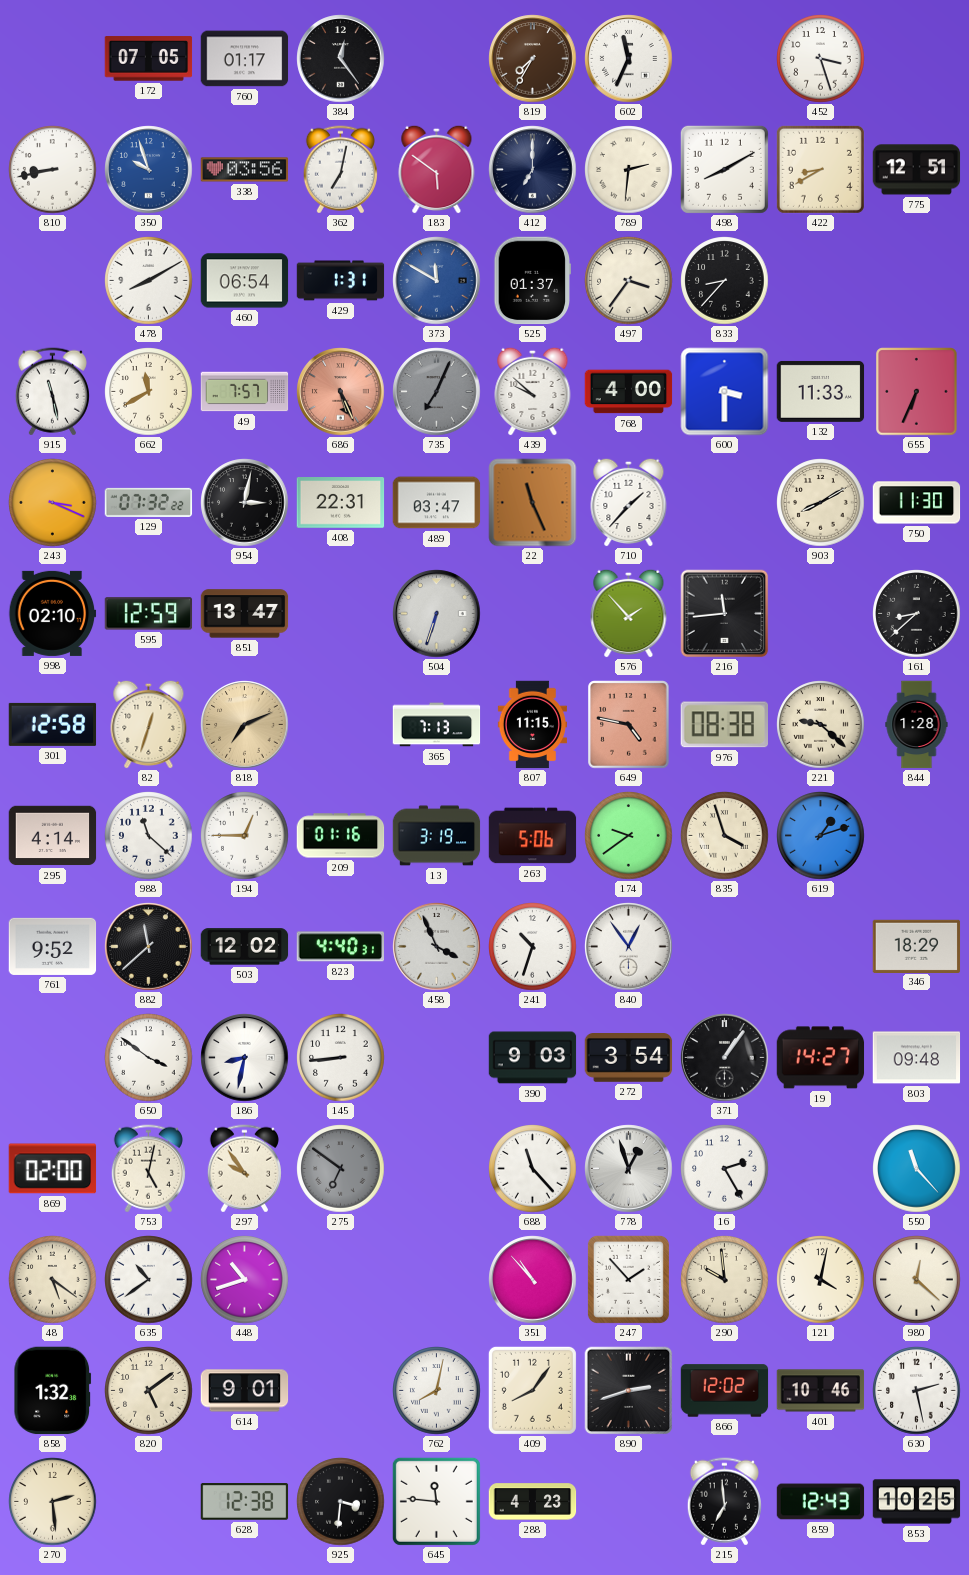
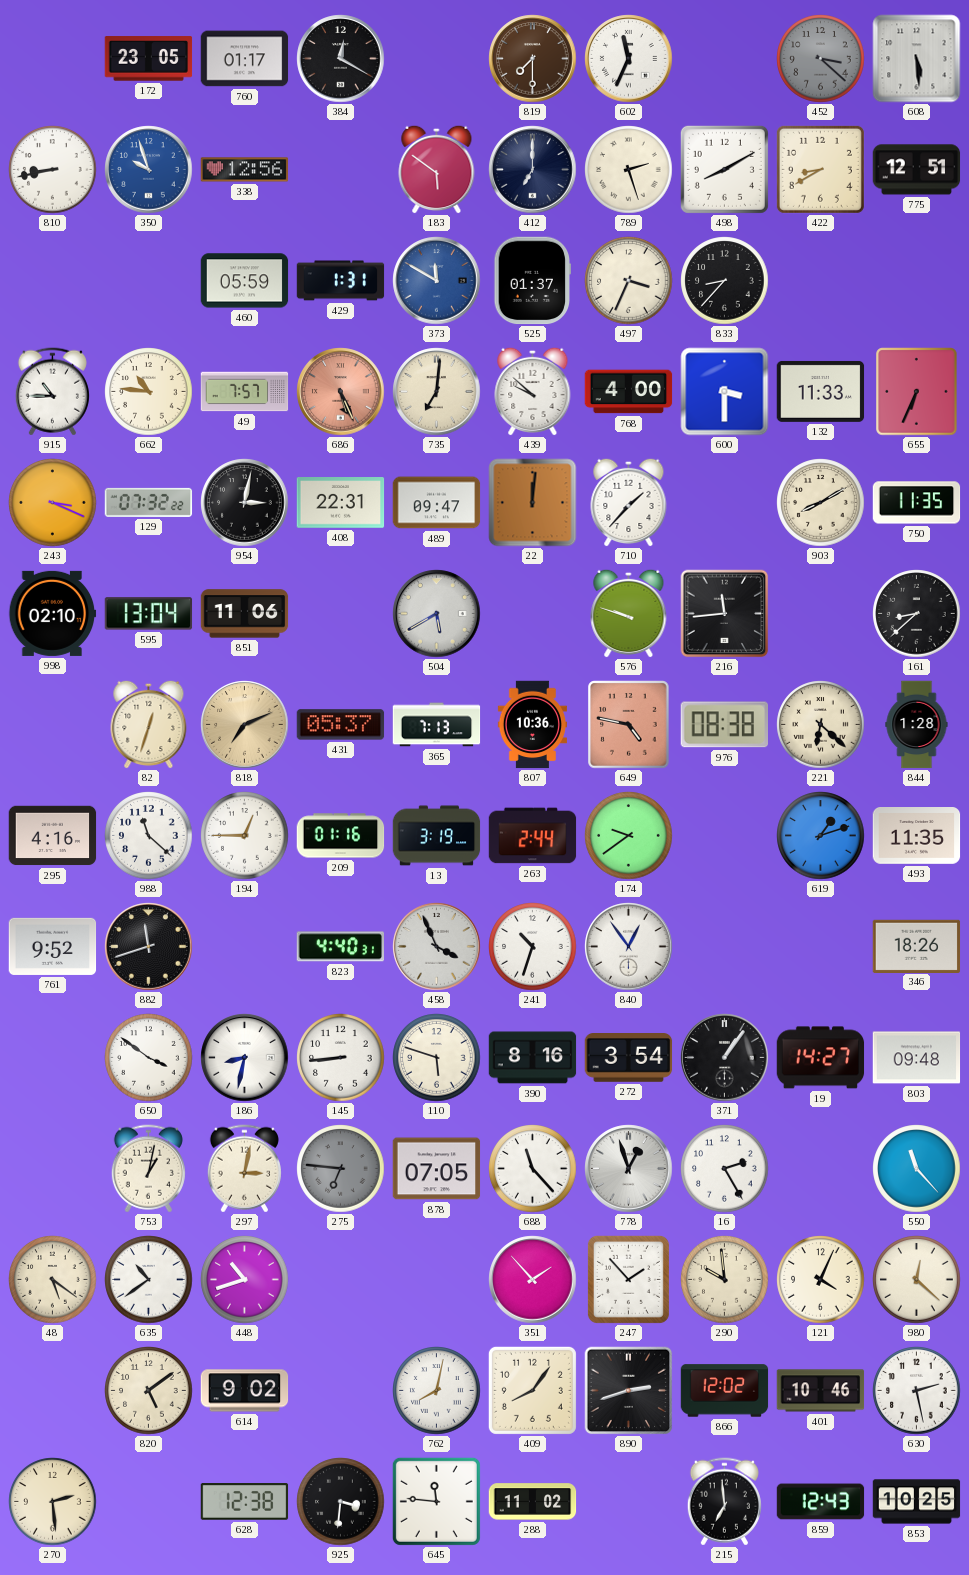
172: 07:05 -> 23:05
384: 12:24 -> 12:20
819: 7:35 -> 7:30
452: 3:27 -> 3:22
452 dial: white -> grey
608: none -> 5:29
338: 03:56 -> 12:56
362: 7:02 -> none
789: 2:31 -> 2:27
478: 8:10 -> none
460: 06:54 -> 05:59
497: 3:36 -> 3:34
915: 11:28 -> 10:45
662: 11:40 -> 10:46
735: 7:04 -> 7:01
735 dial: grey -> cream
489: 03:47 -> 09:47
22: 11:26 -> 12:01
750: 11:30 -> 11:35
595: 12:59 -> 13:04
851: 13:47 -> 11:06
504: 6:33 -> 5:40
576: 1:53 -> 9:48
301: 12:58 -> none
431: none -> 05:37
807: 11:15 -> 10:36
221: 9:22 -> 6:22
295: 4:14 -> 4:16
263: 5:06 -> 2:44
835: 3:57 -> none
493: none -> 11:35
882: 11:38 -> 11:42
503: 12:02 -> none
346: 18:29 -> 18:26
110: none -> 5:48
390: 9:03 -> 8:16
869: 02:00 -> none
753: 5:02 -> 1:02
297: 9:54 -> 3:02
275: 6:51 -> 6:46
878: none -> 07:05
351: 10:53 -> 1:53
121: 4:02 -> 4:04
858: 1:32 -> none
614: 9:01 -> 9:02
288: 4:23 -> 11:02
